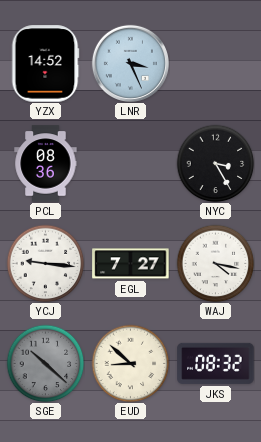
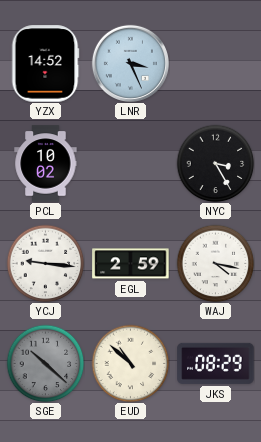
PCL: 08:36 -> 10:02
EGL: 7:27 -> 2:59
EUD: 8:52 -> 10:52
JKS: 08:32 -> 08:29
